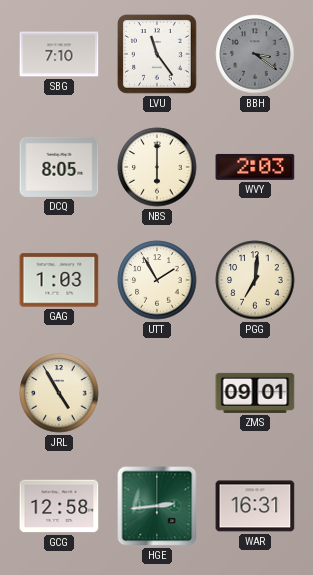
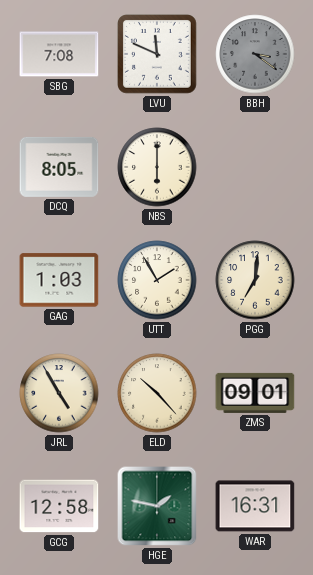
SBG: 7:10 -> 7:08
LVU: 11:24 -> 11:49
WVY: 2:03 -> none
ELD: none -> 10:23
HGE: 2:44 -> 1:47
